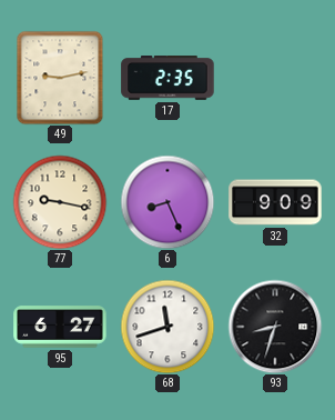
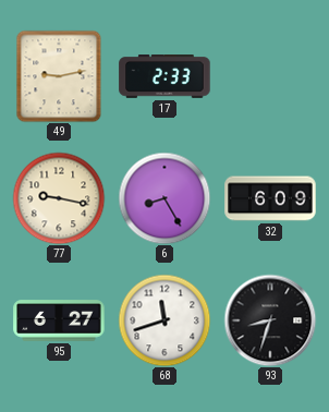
17: 2:35 -> 2:33
6: 8:26 -> 8:25
32: 9:09 -> 6:09
